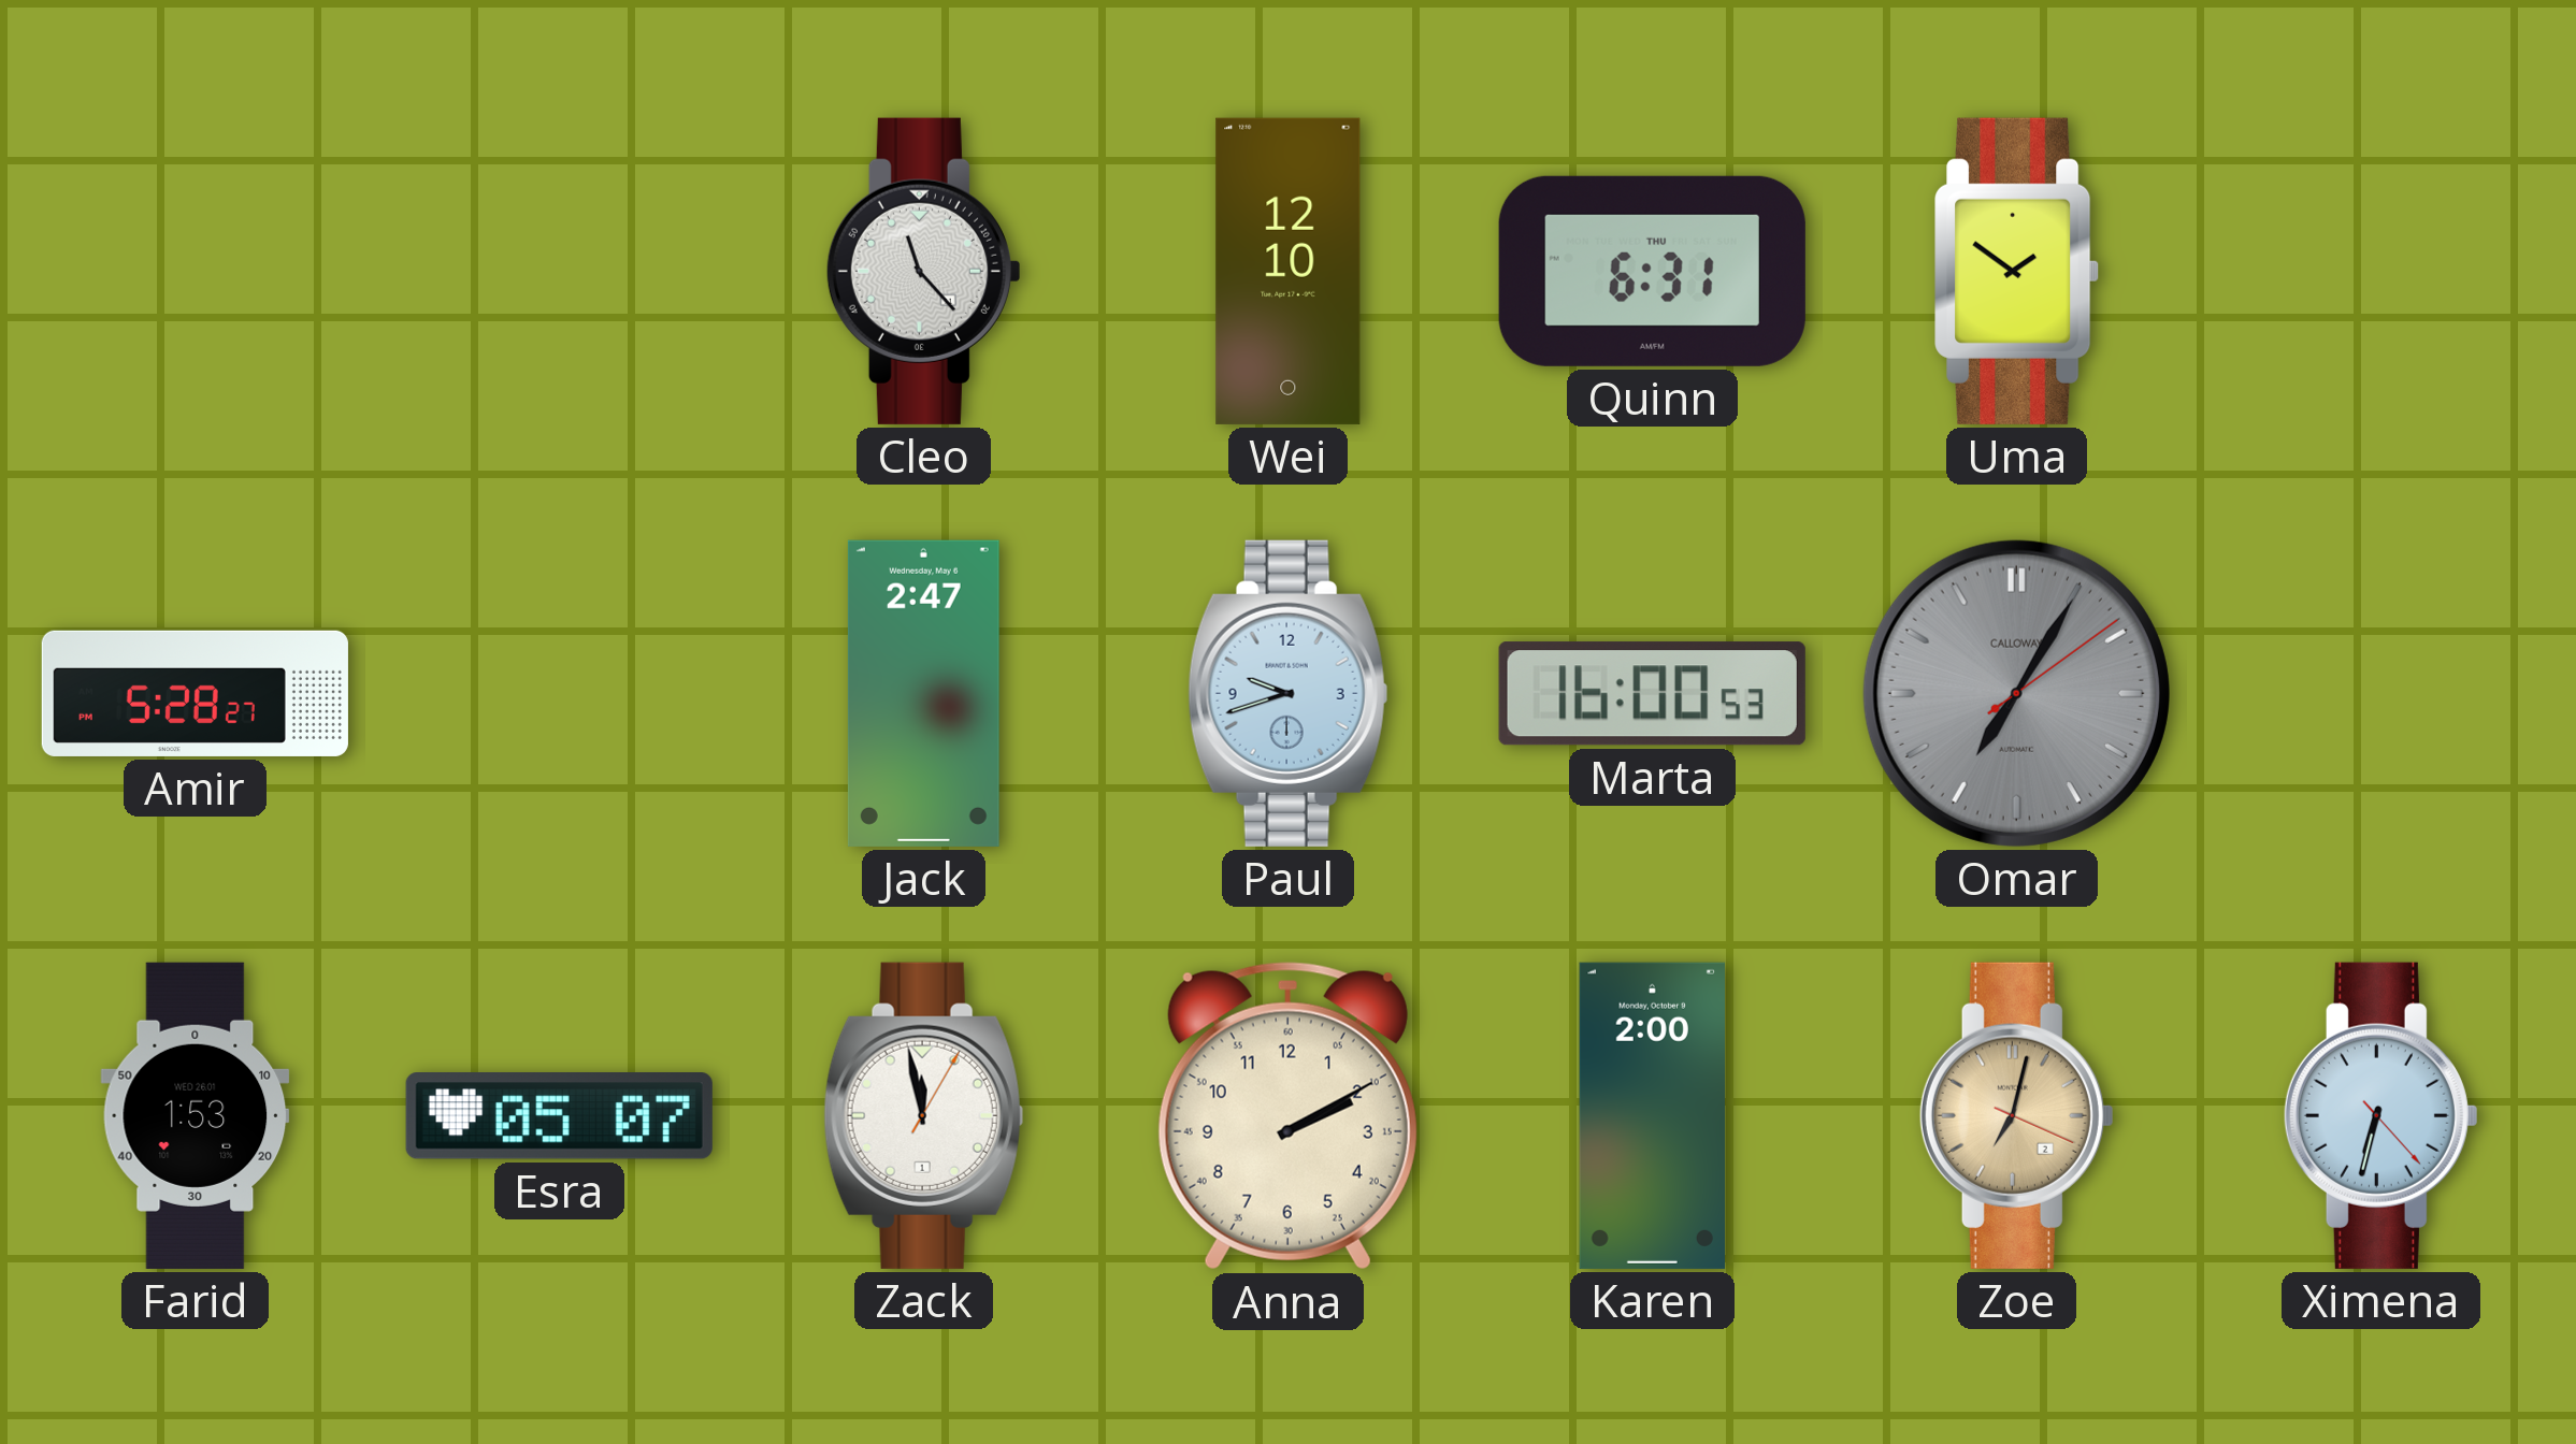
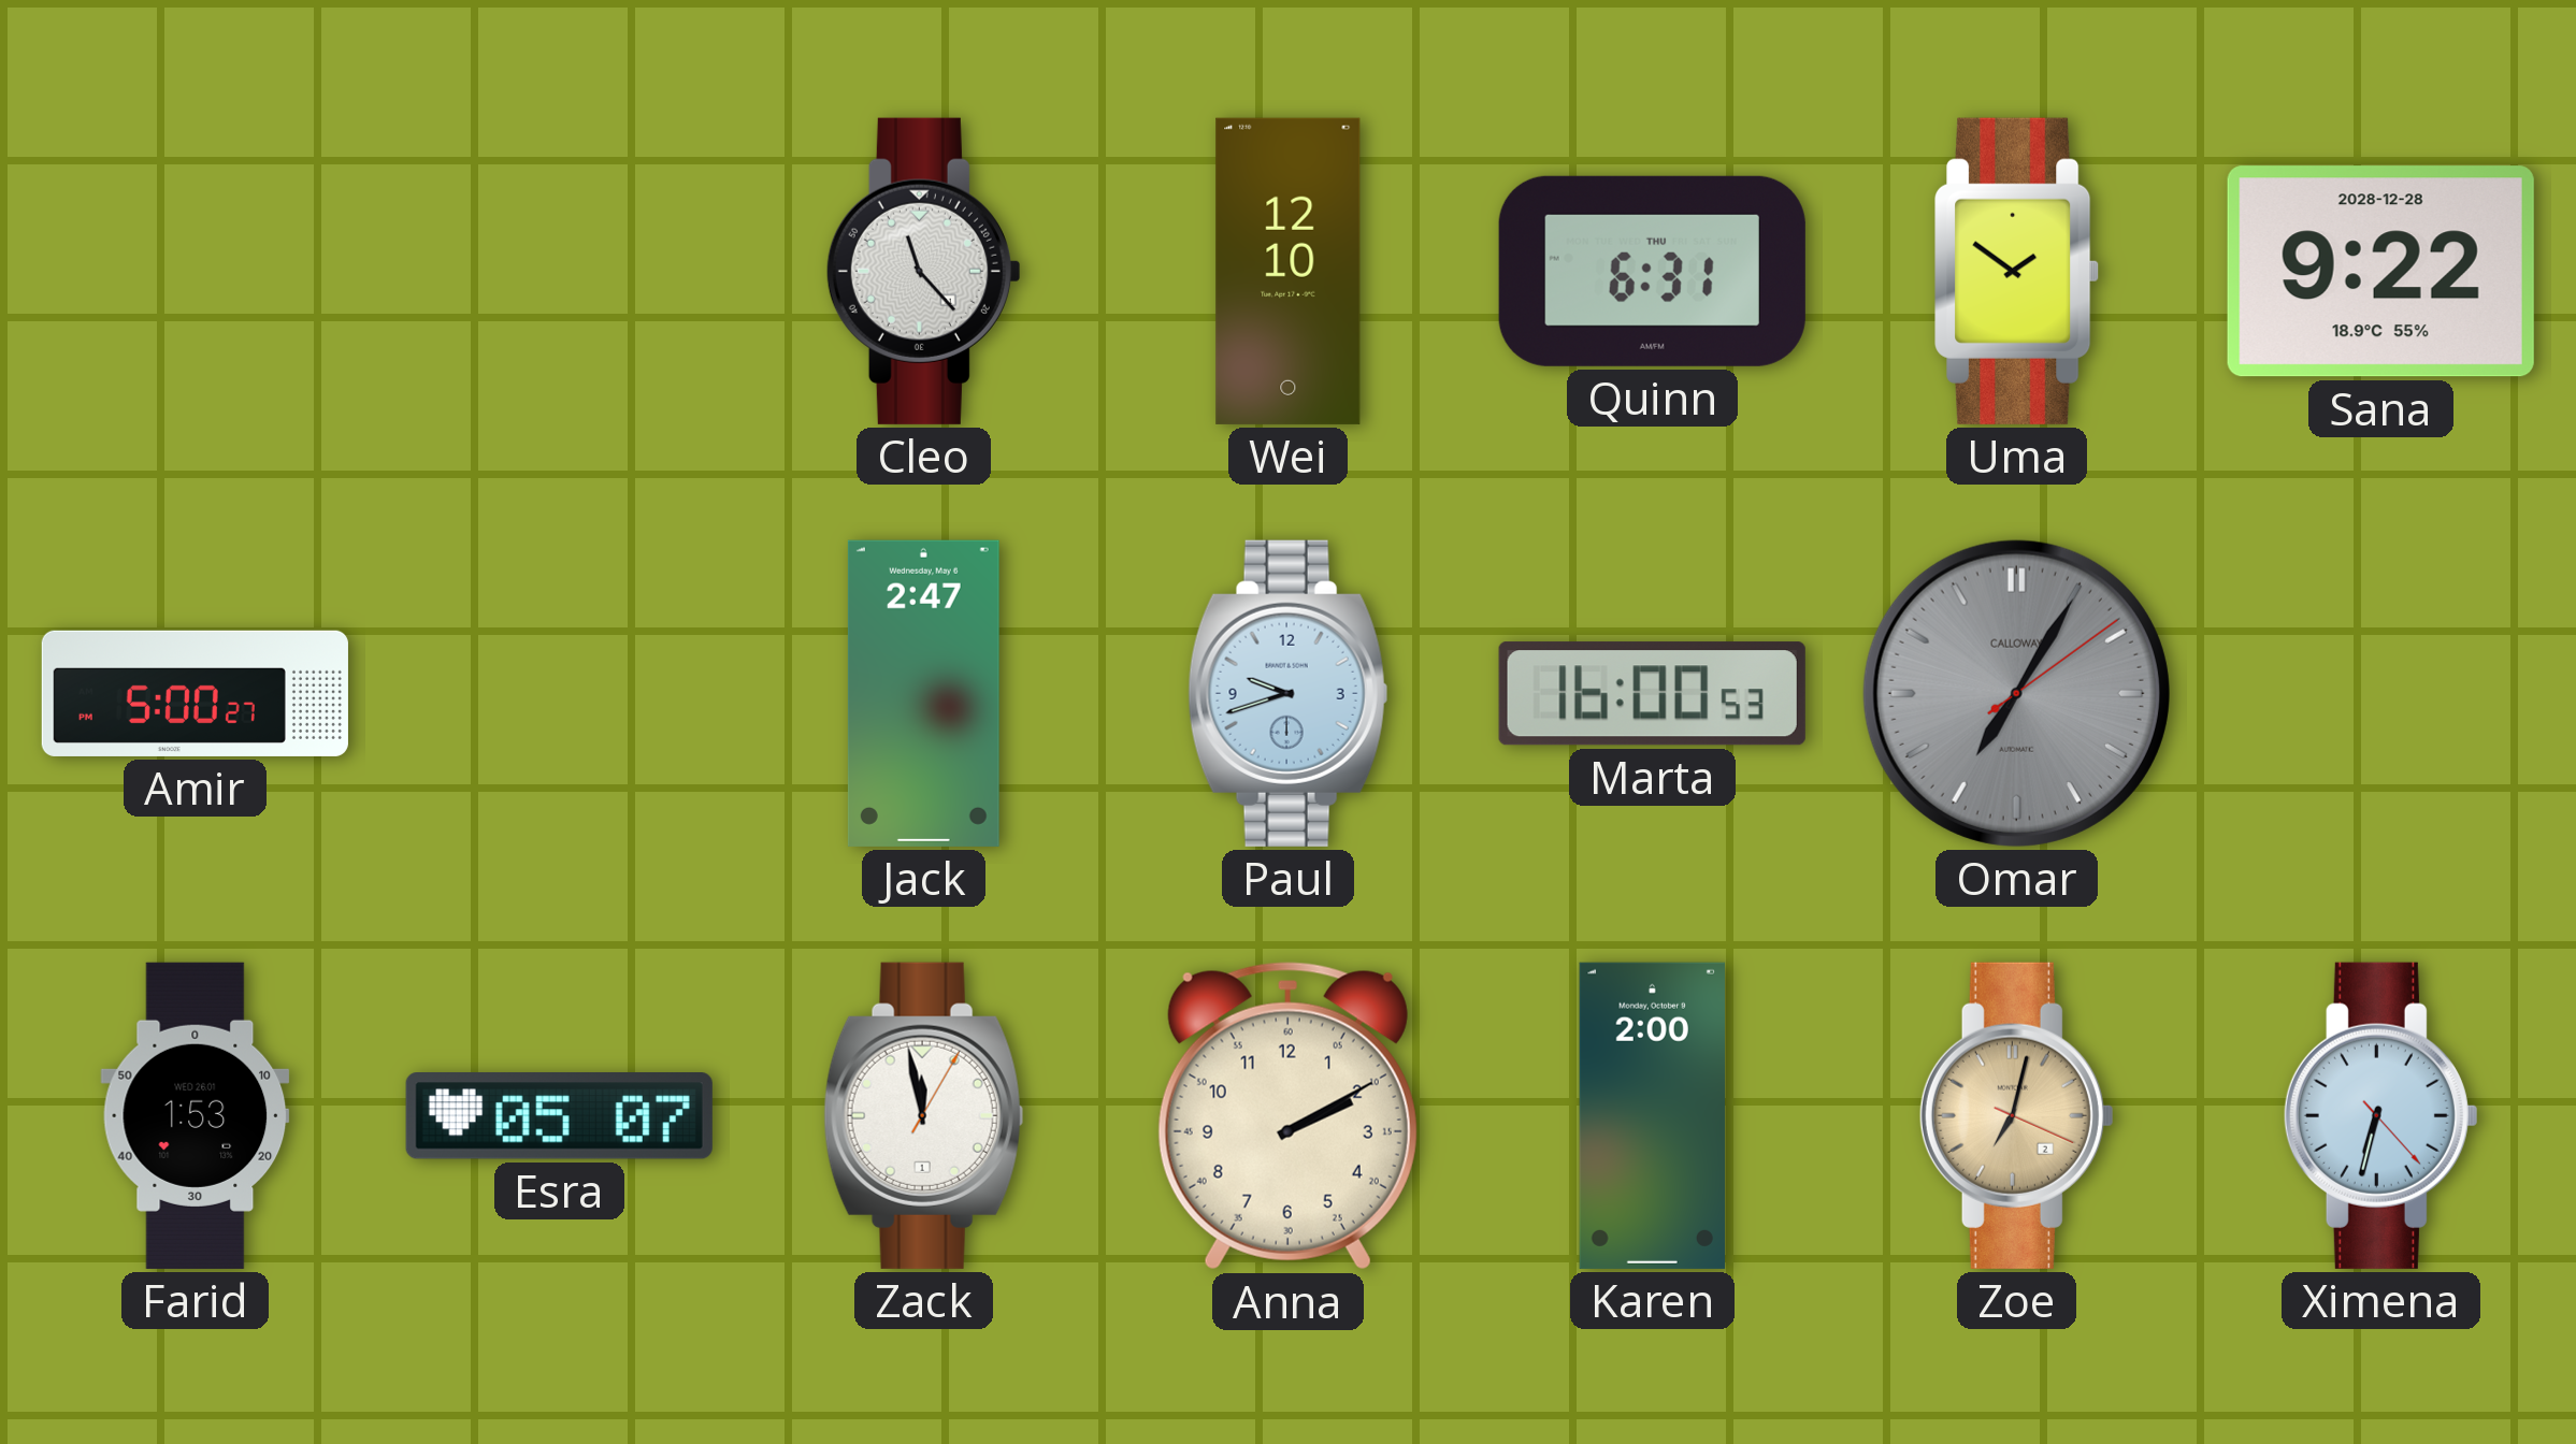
Sana: none -> 9:22
Amir: 5:28 -> 5:00
